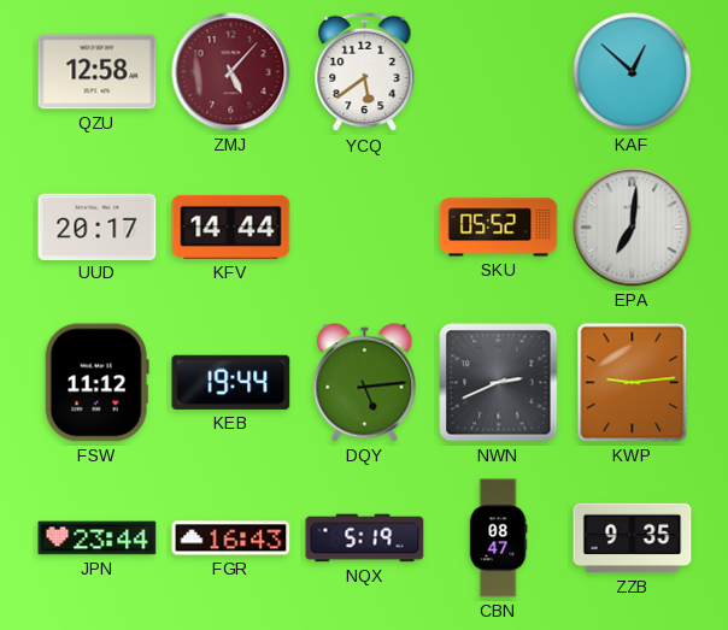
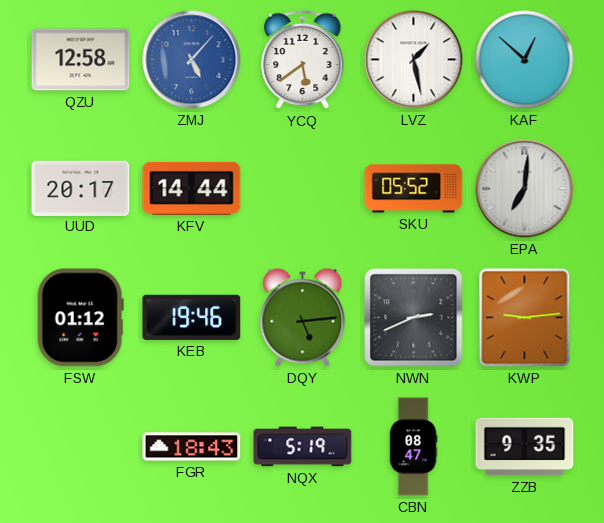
ZMJ dial: burgundy -> blue
LVZ: none -> 1:28
FSW: 11:12 -> 01:12
KEB: 19:44 -> 19:46
JPN: 23:44 -> none
FGR: 16:43 -> 18:43
